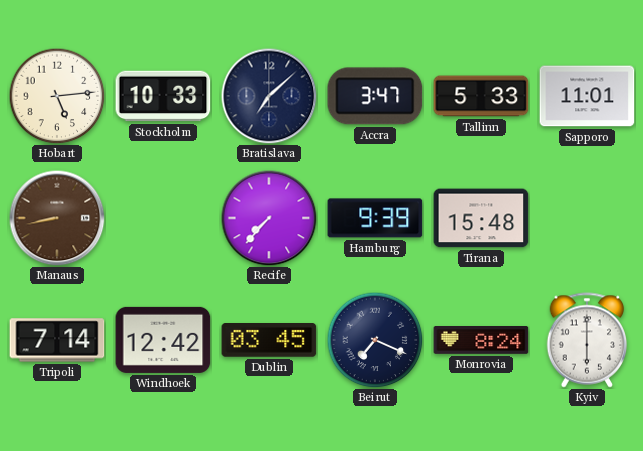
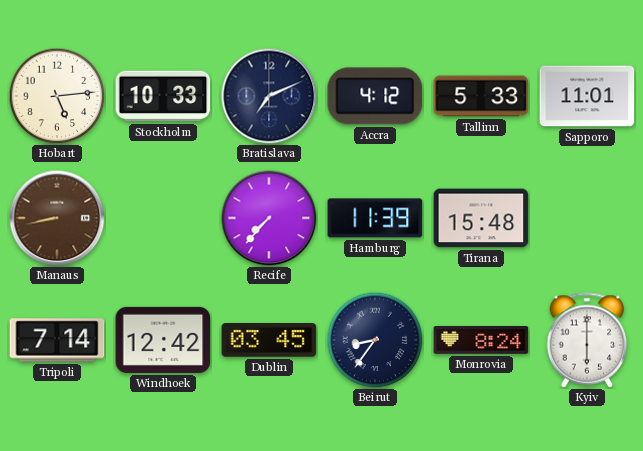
Bratislava: 7:08 -> 7:11
Accra: 3:47 -> 4:12
Hamburg: 9:39 -> 11:39
Beirut: 7:19 -> 8:36
